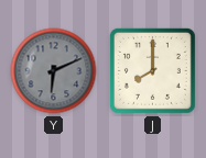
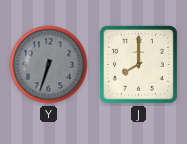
Y: 6:11 -> 6:33
